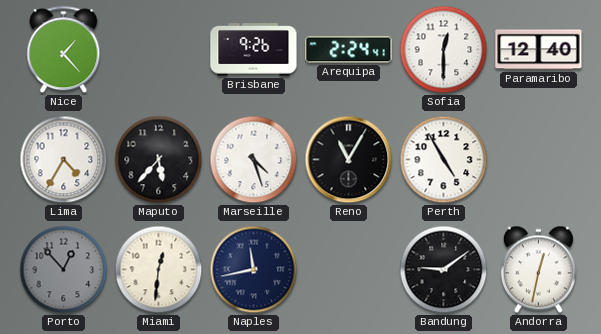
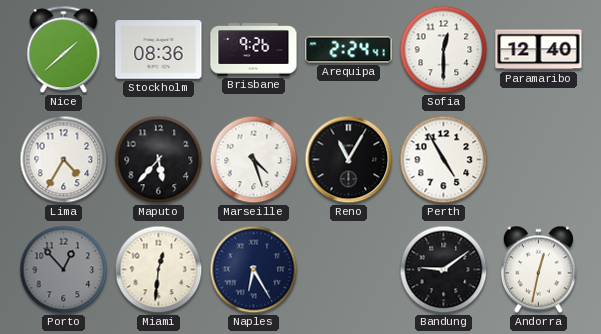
Nice: 1:23 -> 1:38
Stockholm: none -> 08:36
Naples: 11:43 -> 6:25
